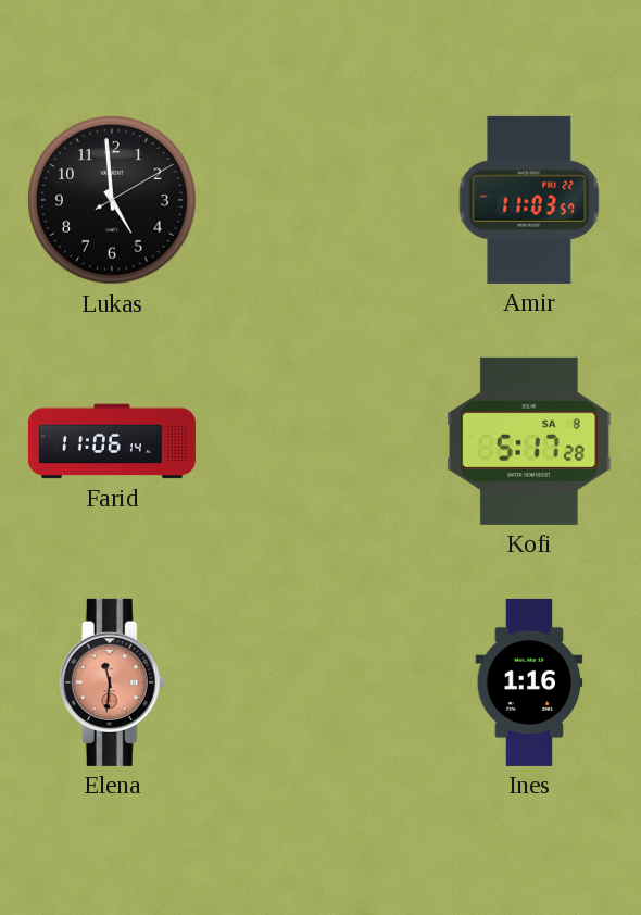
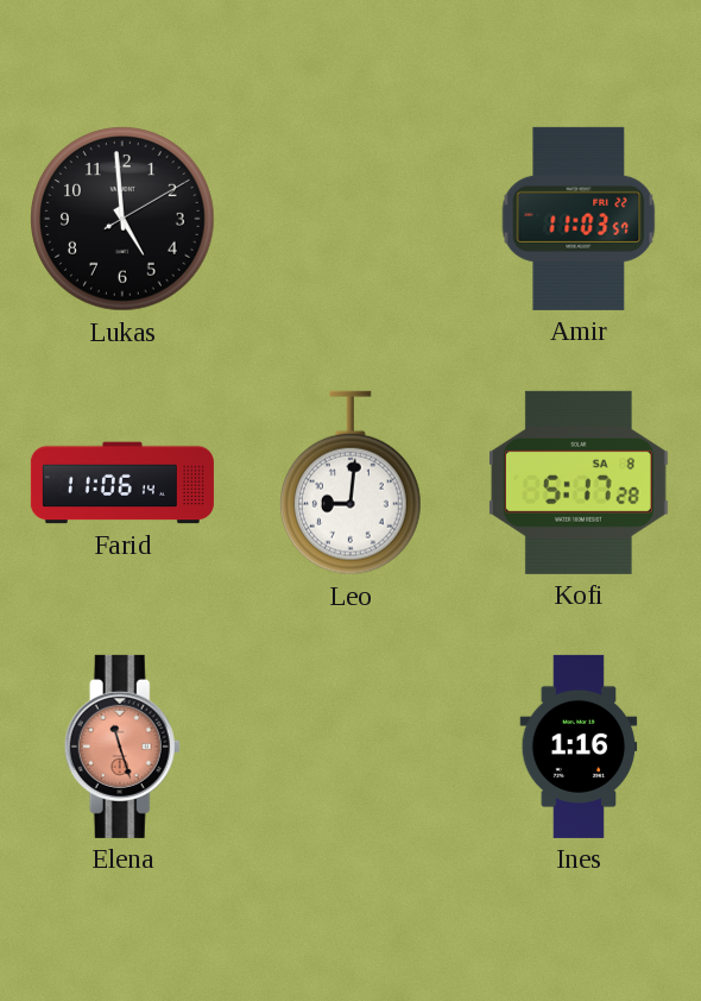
Leo: none -> 9:01
Elena: 11:31 -> 11:27
